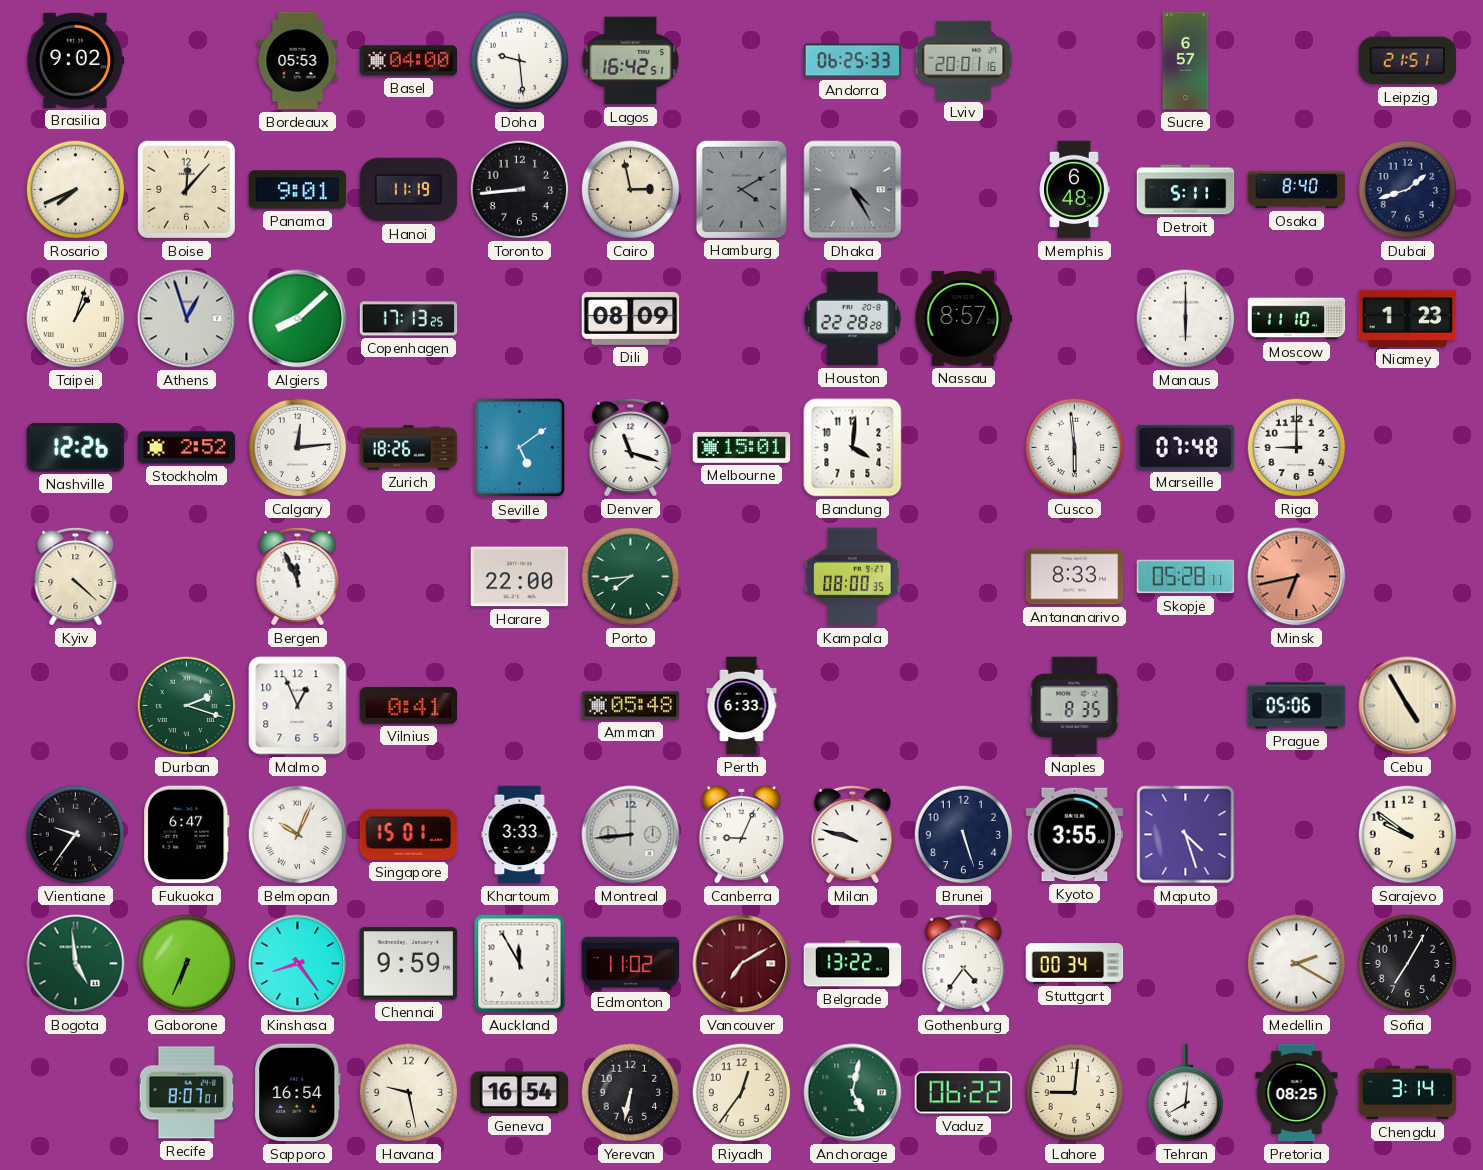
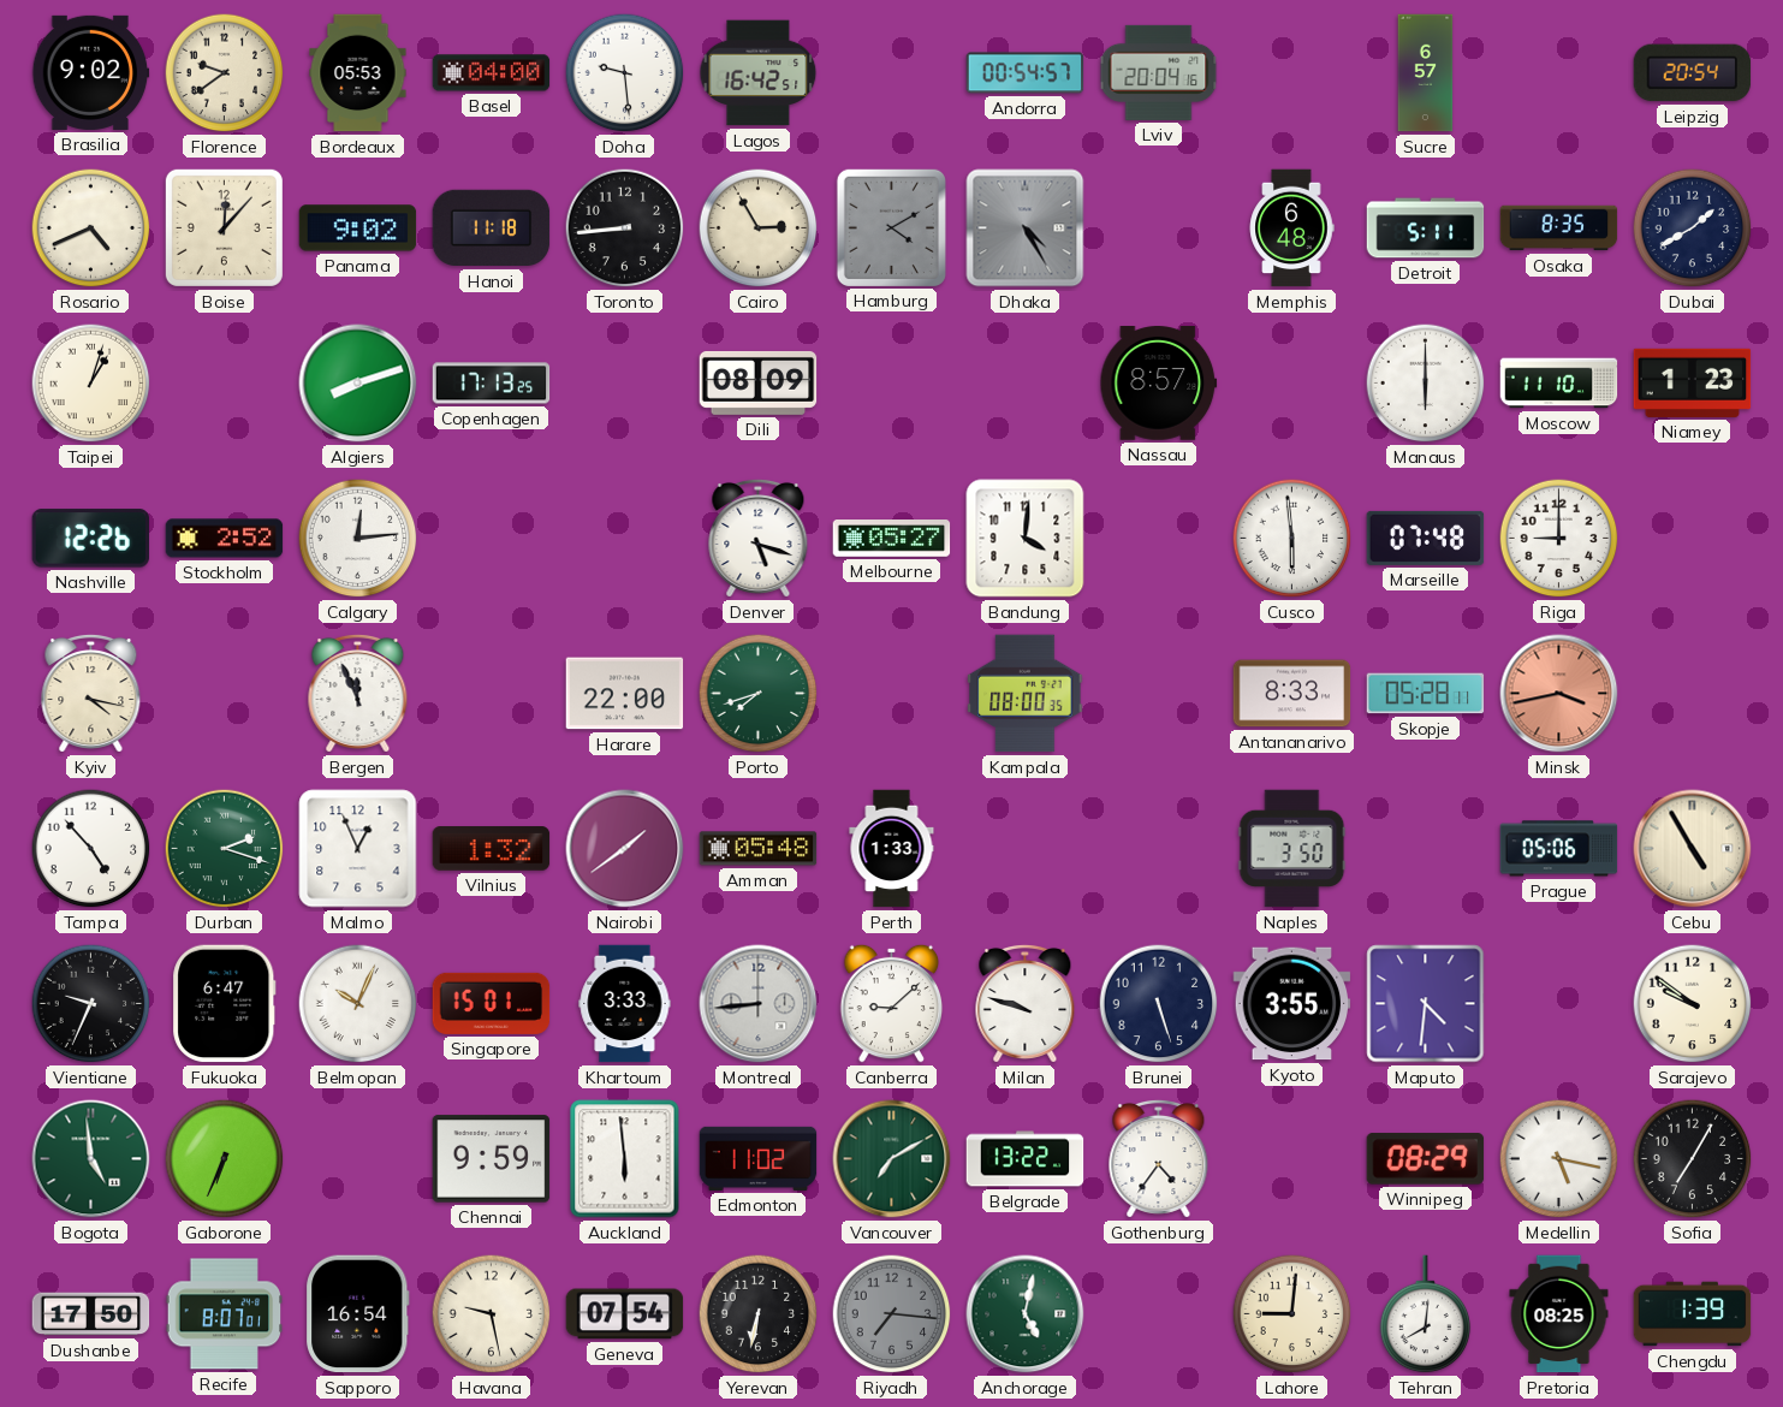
Florence: none -> 9:39
Andorra: 06:25 -> 00:54
Lviv: 20:01 -> 20:04
Leipzig: 21:51 -> 20:54
Rosario: 7:41 -> 4:41
Panama: 9:01 -> 9:02
Hanoi: 11:19 -> 11:18
Cairo: 2:58 -> 2:55
Osaka: 8:40 -> 8:35
Dubai: 1:42 -> 1:40
Athens: 12:57 -> none
Algiers: 8:08 -> 8:12
Houston: 22:28 -> none
Zurich: 18:26 -> none
Seville: 5:09 -> none
Denver: 11:18 -> 5:18
Melbourne: 15:01 -> 05:27
Kyiv: 4:22 -> 4:17
Porto: 7:44 -> 7:42
Minsk: 6:43 -> 3:43
Tampa: none -> 4:53
Vilnius: 0:41 -> 1:32
Nairobi: none -> 1:39
Perth: 6:33 -> 1:33
Naples: 8:35 -> 3:50
Vientiane: 9:36 -> 9:34
Canberra: 9:04 -> 9:08
Maputo: 4:27 -> 4:31
Kinshasa: 8:24 -> none
Auckland: 11:55 -> 5:59
Vancouver dial: burgundy -> green
Stuttgart: 00:34 -> none
Winnipeg: none -> 08:29
Medellin: 2:20 -> 5:17
Dushanbe: none -> 17:50
Geneva: 16:54 -> 07:54
Riyadh: 12:36 -> 7:16
Riyadh dial: cream -> grey
Vaduz: 06:22 -> none
Chengdu: 3:14 -> 1:39
